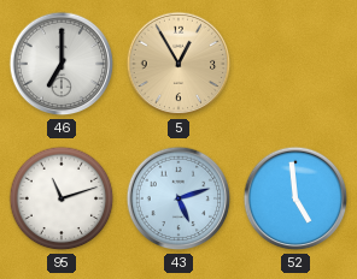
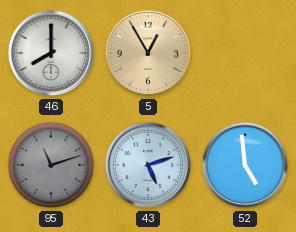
46: 7:00 -> 8:00
95 dial: white -> grey
